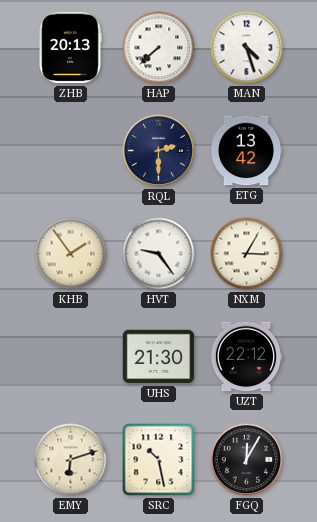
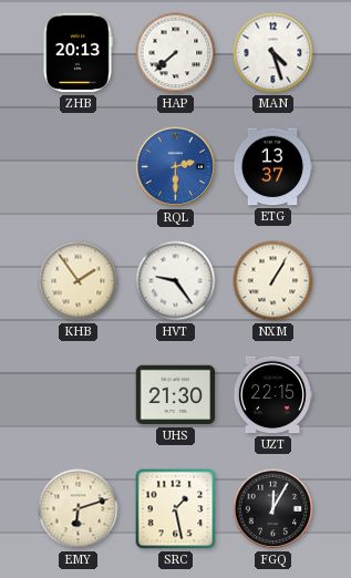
RQL dial: navy -> blue
ETG: 13:42 -> 13:37
NXM: 3:05 -> 1:05
UZT: 22:12 -> 22:15
SRC: 10:28 -> 1:28
